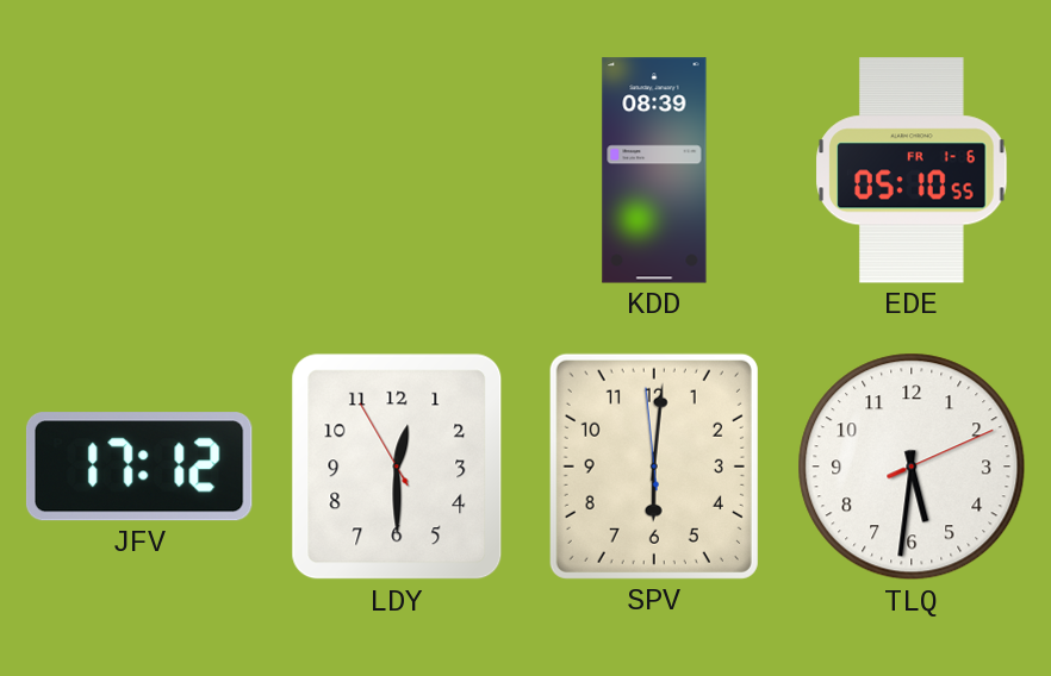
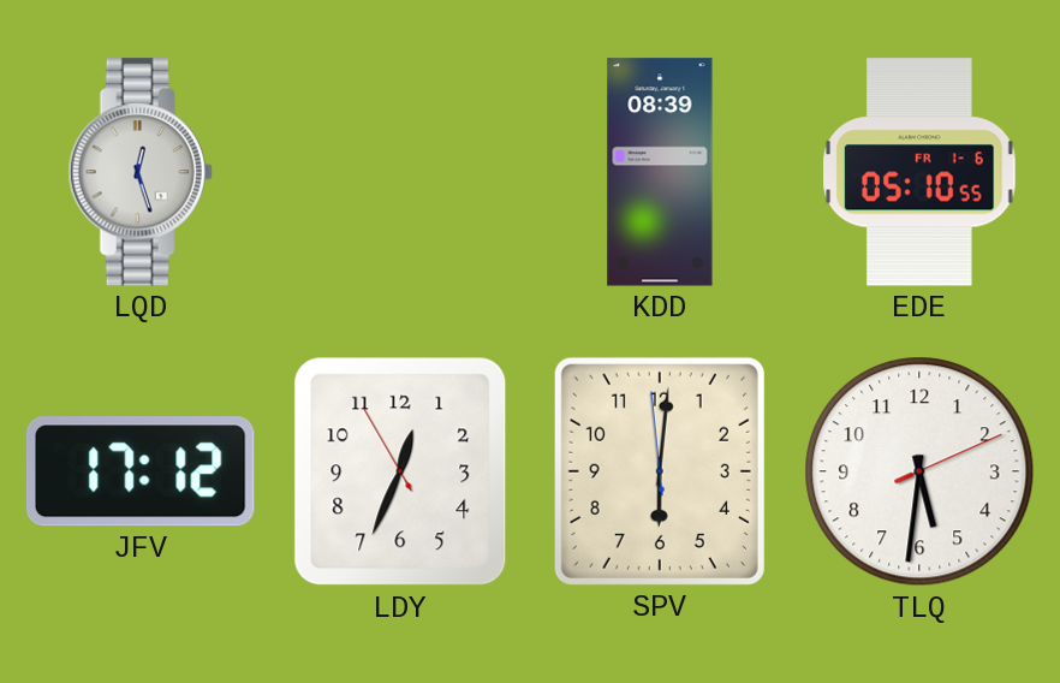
LQD: none -> 12:27
LDY: 12:29 -> 12:33
